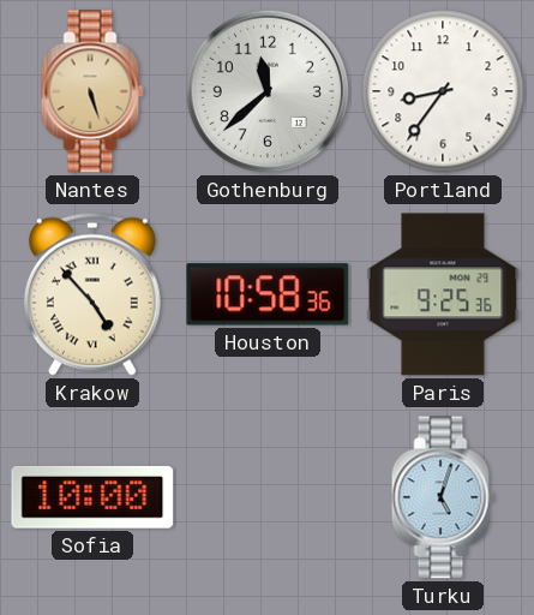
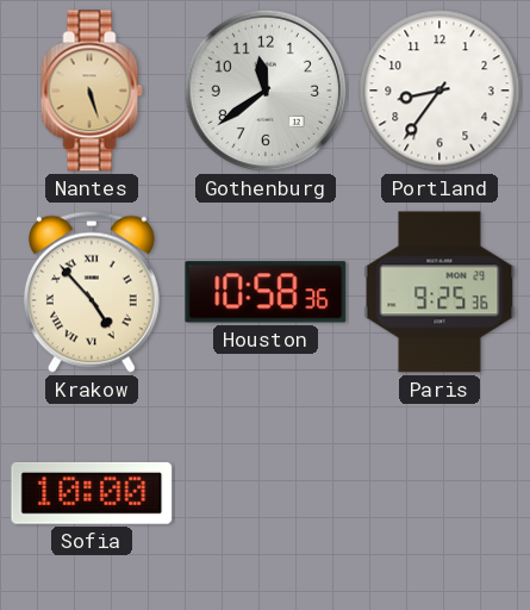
Gothenburg: 11:38 -> 11:39
Turku: 5:03 -> none
